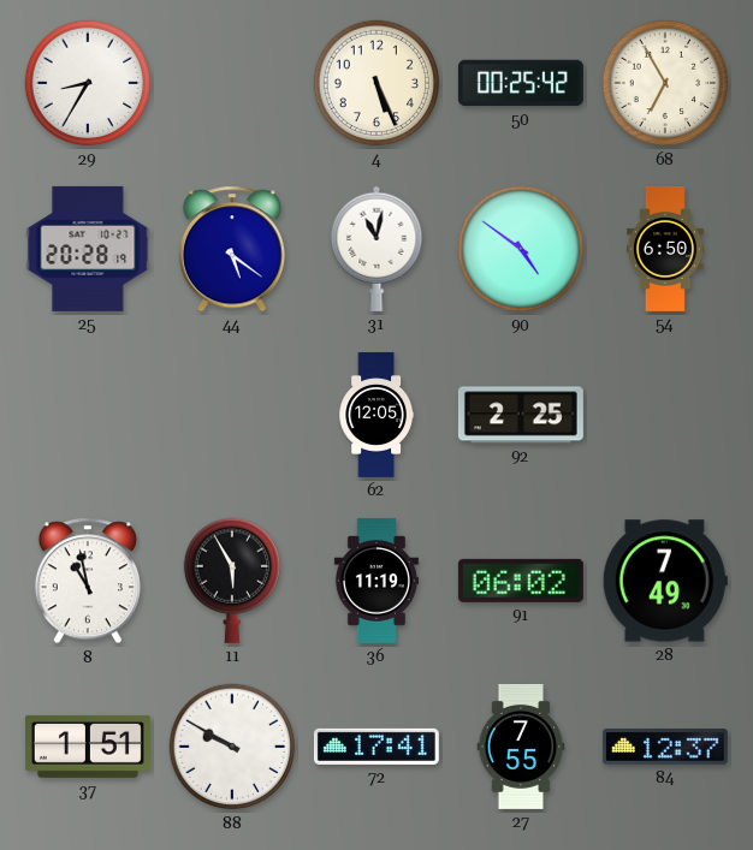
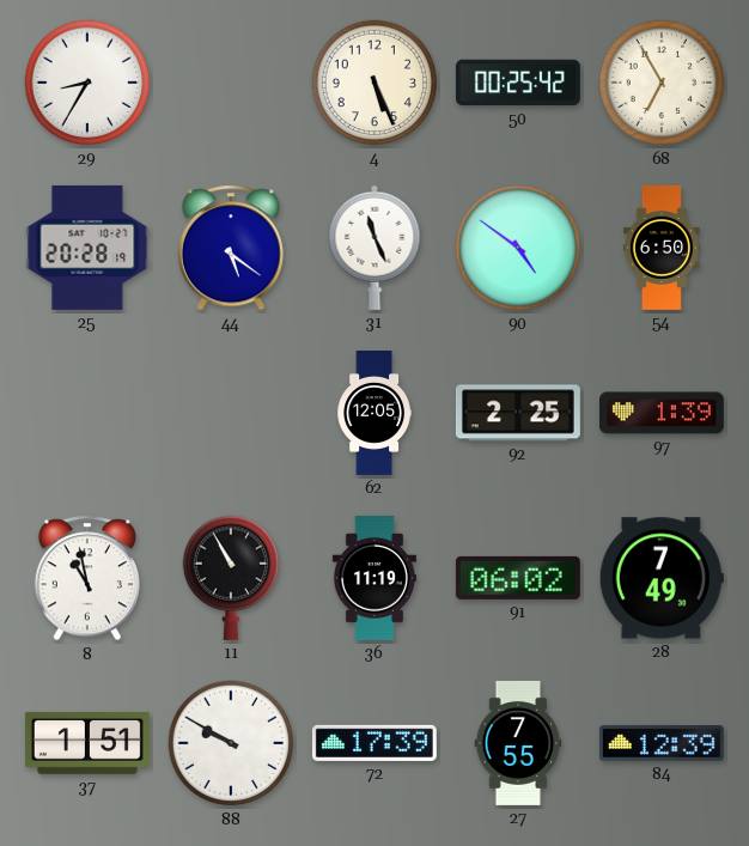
31: 11:02 -> 11:26
97: none -> 1:39
11: 5:55 -> 10:55
72: 17:41 -> 17:39
84: 12:37 -> 12:39
